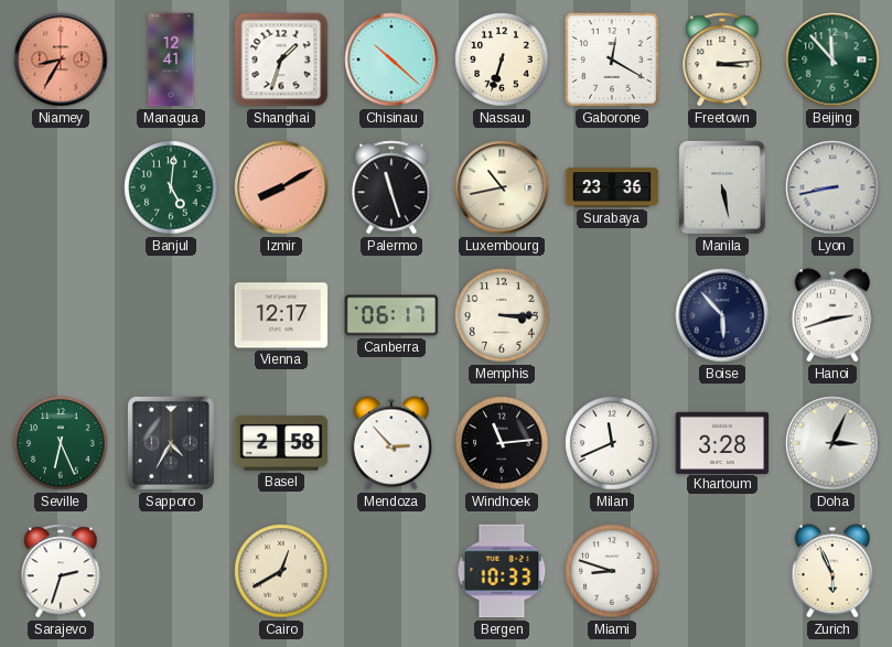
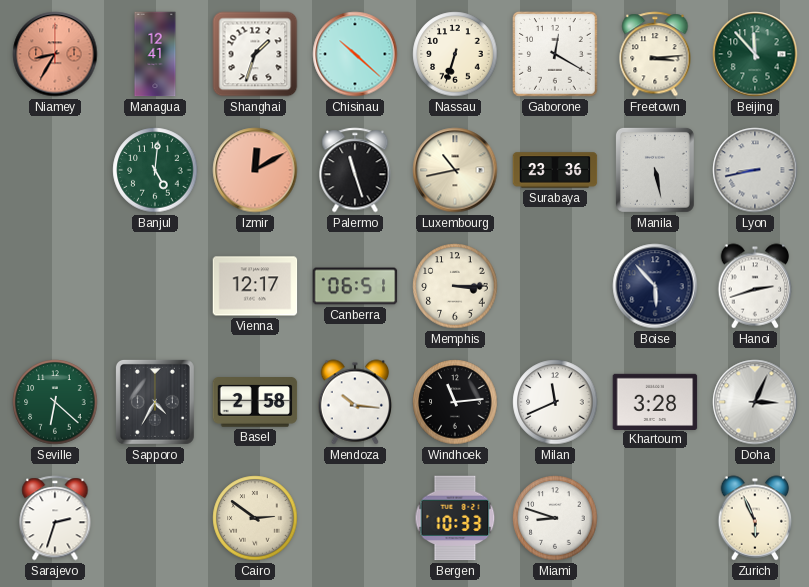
Izmir: 8:10 -> 12:10
Canberra: 06:17 -> 06:51
Seville: 6:26 -> 6:22
Mendoza: 2:53 -> 10:16
Cairo: 12:40 -> 2:51
